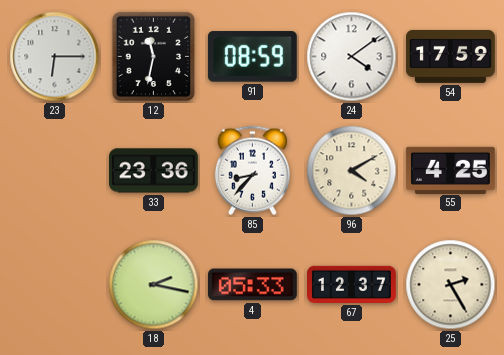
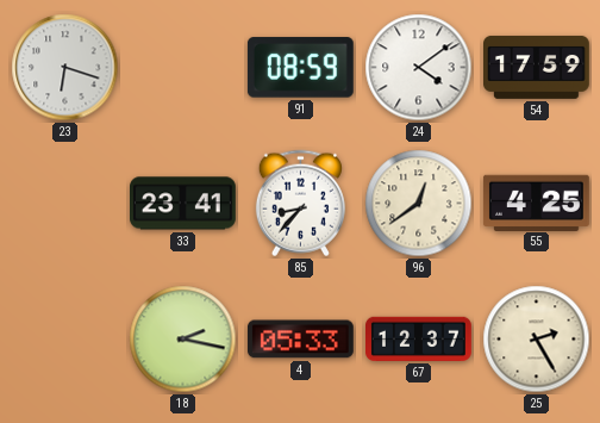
23: 6:15 -> 6:18
12: 11:32 -> none
33: 23:36 -> 23:41
96: 4:10 -> 12:39
